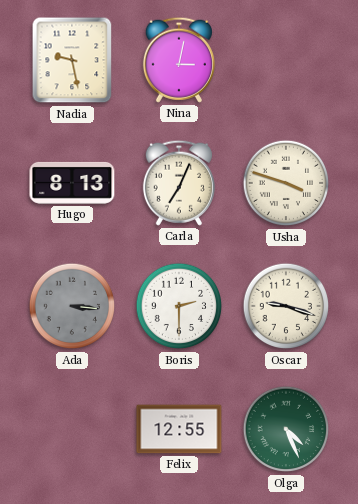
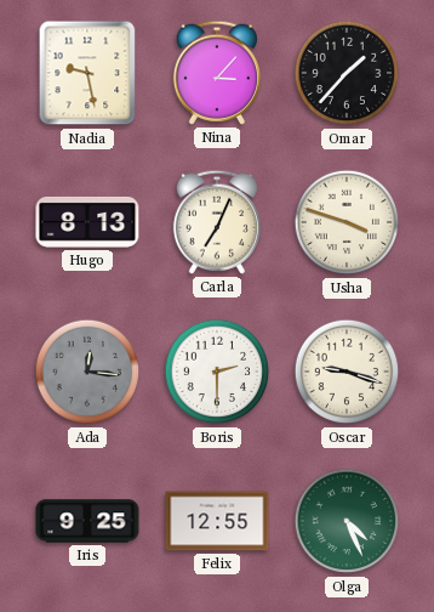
Nina: 3:02 -> 3:07
Omar: none -> 1:37
Ada: 3:16 -> 12:16
Iris: none -> 9:25
